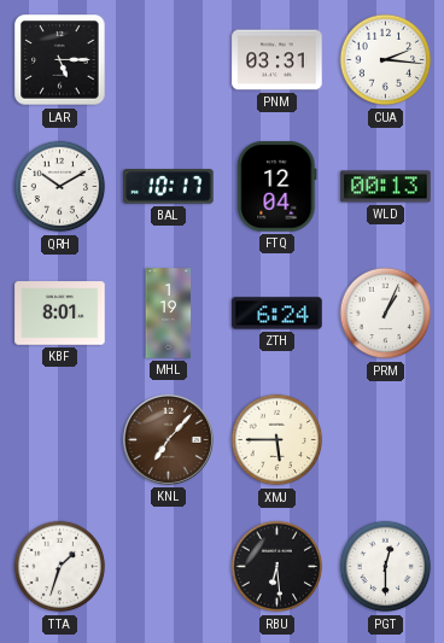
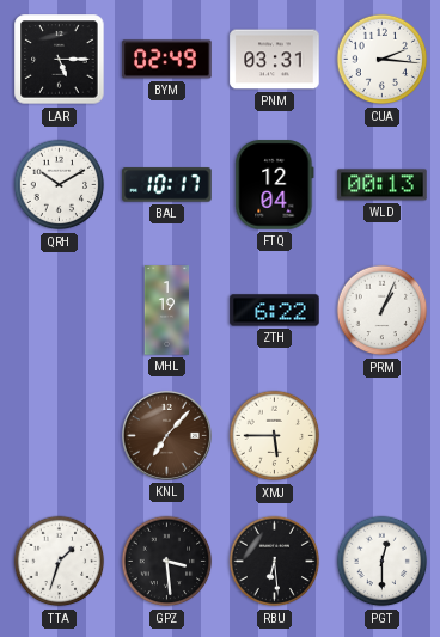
BYM: none -> 02:49
KBF: 8:01 -> none
ZTH: 6:24 -> 6:22
GPZ: none -> 3:29
